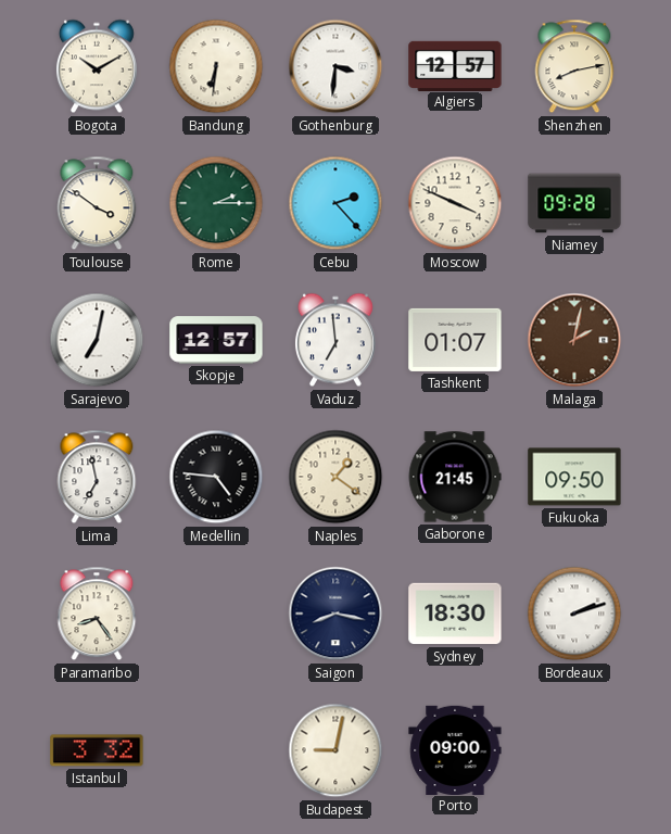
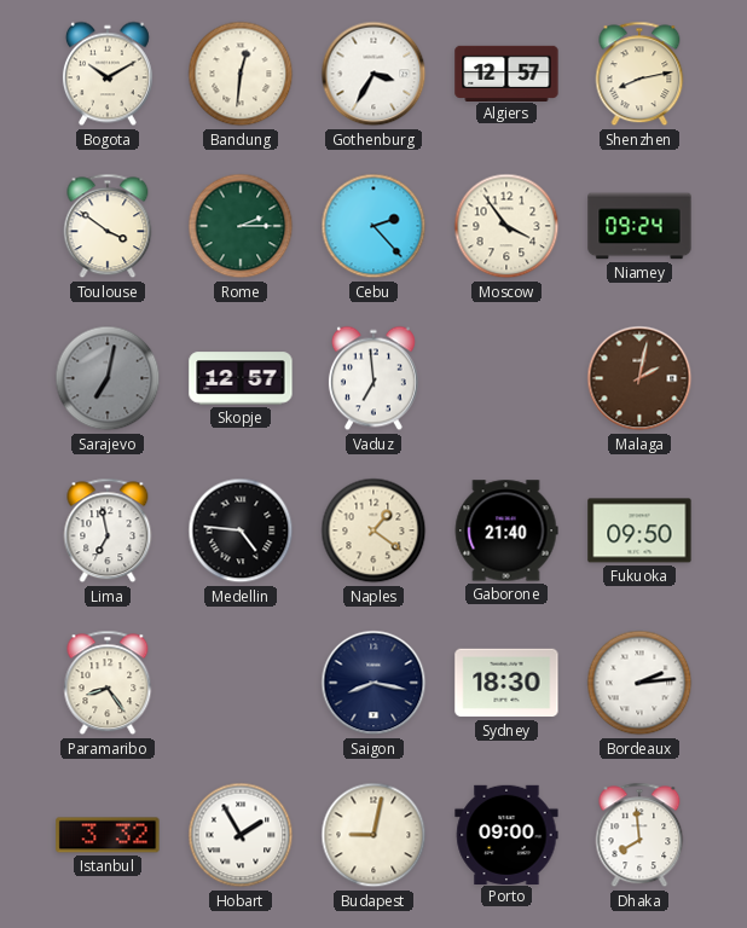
Bandung: 6:31 -> 12:31
Gothenburg: 3:31 -> 3:35
Moscow: 3:49 -> 3:54
Niamey: 09:28 -> 09:24
Sarajevo dial: white -> grey
Tashkent: 01:07 -> none
Gaborone: 21:45 -> 21:40
Bordeaux: 2:12 -> 2:14
Hobart: none -> 1:55
Dhaka: none -> 7:59
